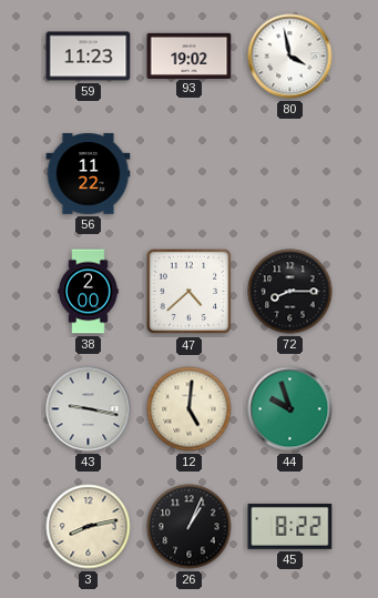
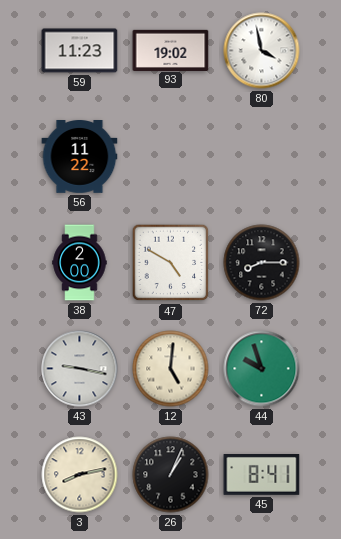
47: 4:38 -> 4:50
45: 8:22 -> 8:41
